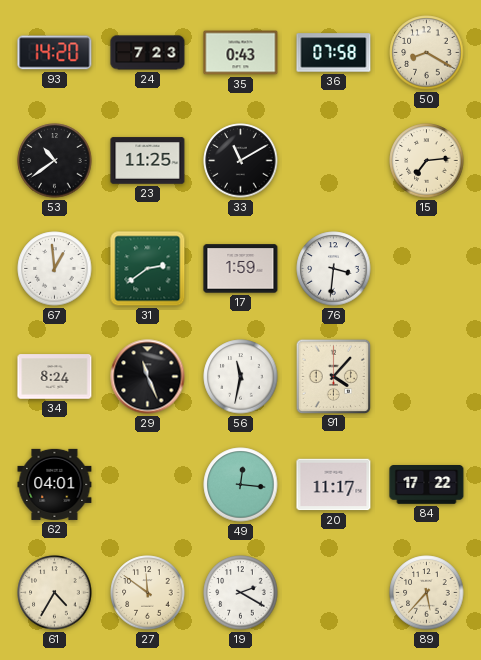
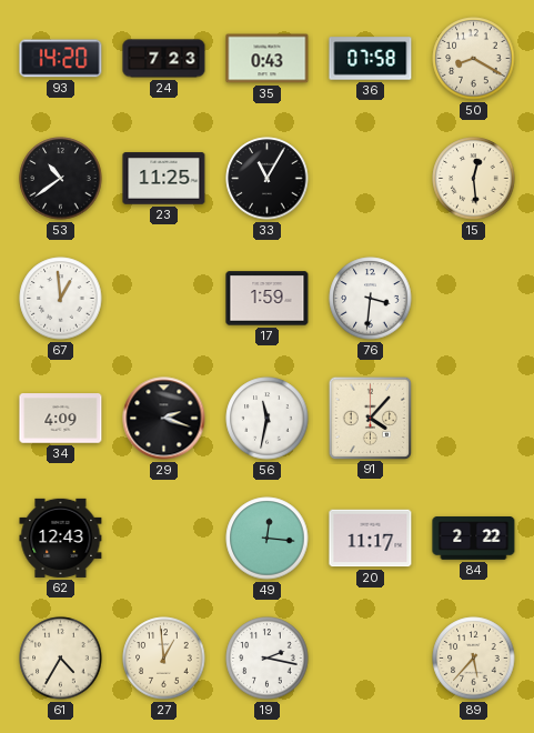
33: 11:10 -> 11:05
15: 7:14 -> 12:29
31: 2:39 -> none
34: 8:24 -> 4:09
29: 11:26 -> 2:18
62: 04:01 -> 12:43
84: 17:22 -> 2:22
27: 11:51 -> 12:59
19: 2:20 -> 2:17
